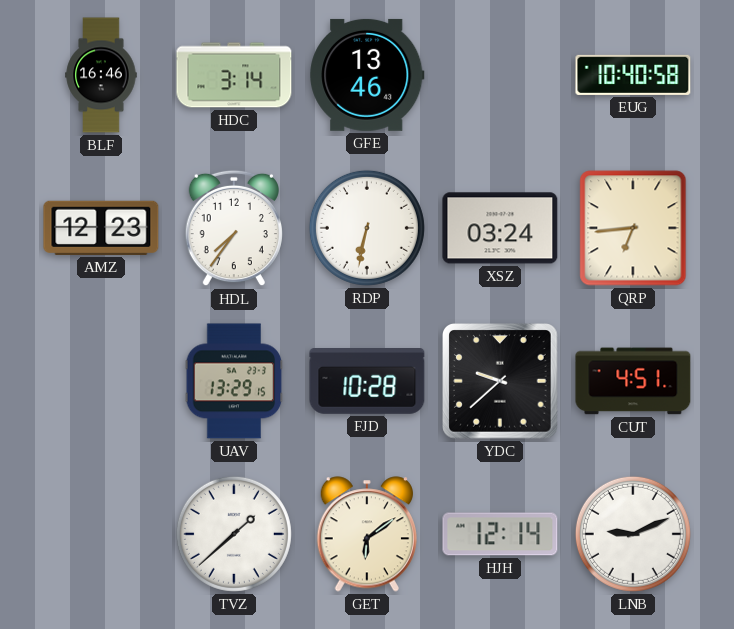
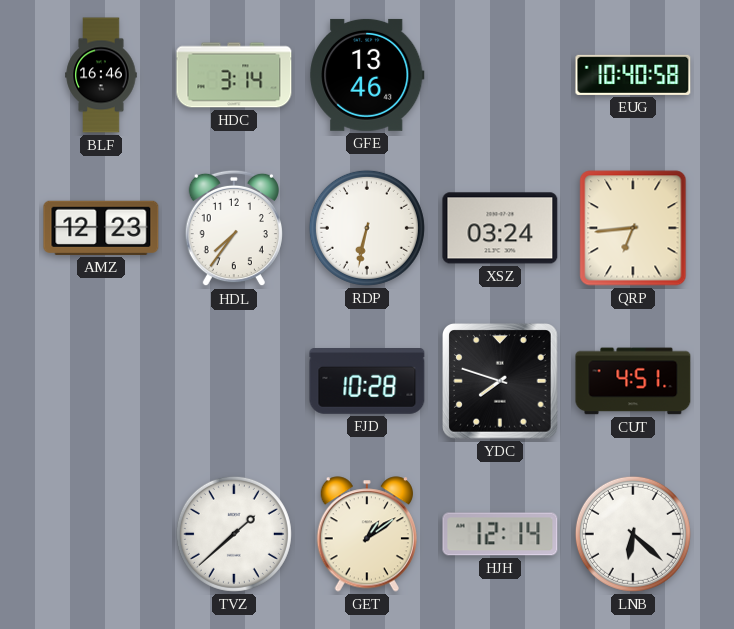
UAV: 13:29 -> none
YDC: 9:38 -> 7:48
GET: 6:09 -> 1:09
LNB: 9:11 -> 6:22
